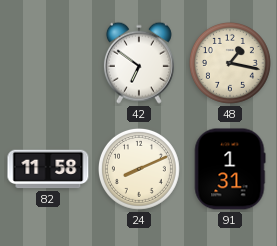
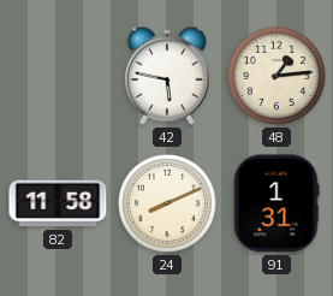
42: 6:51 -> 5:47
48: 1:17 -> 1:14
